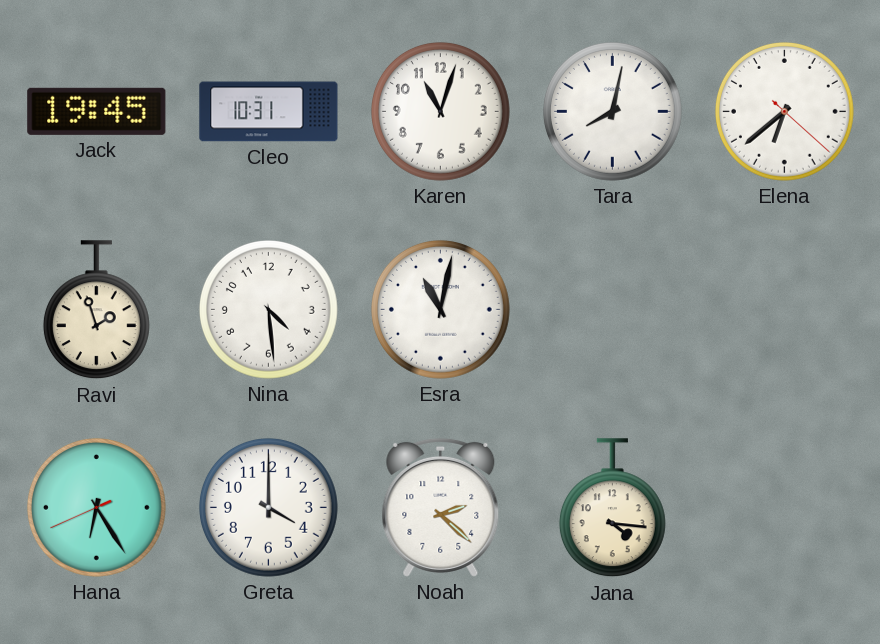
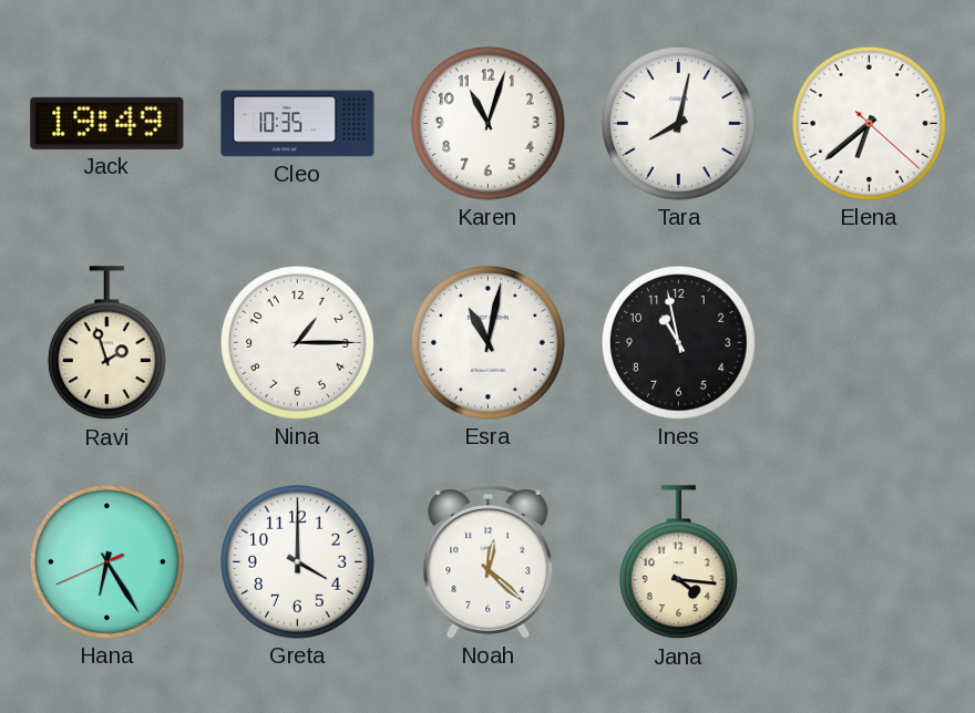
Jack: 19:45 -> 19:49
Cleo: 10:31 -> 10:35
Nina: 4:29 -> 1:15
Ines: none -> 10:58
Noah: 2:22 -> 12:22
